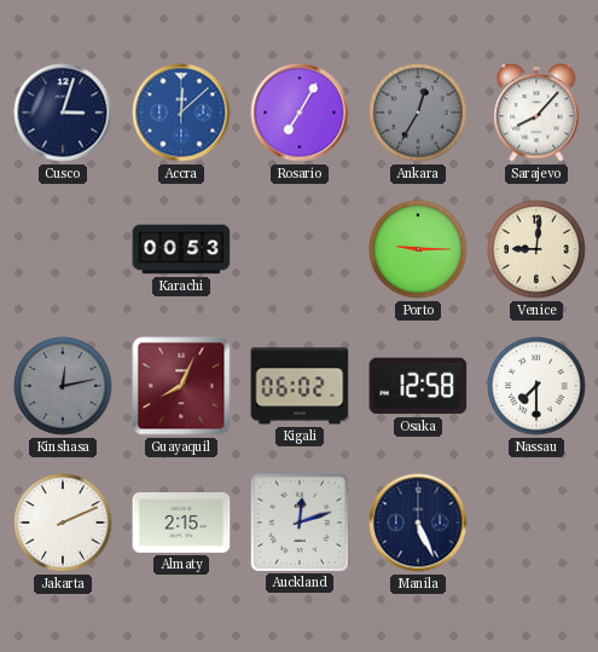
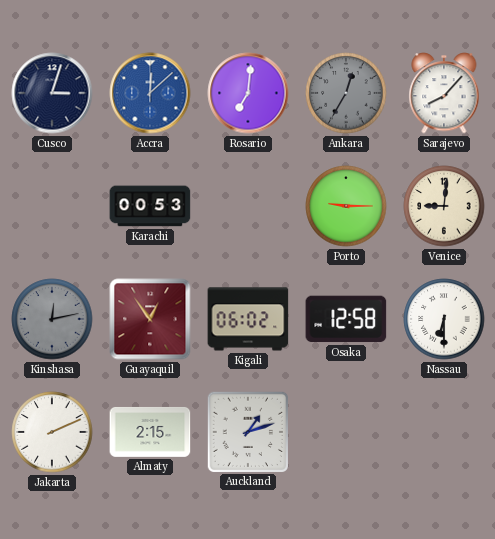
Rosario: 7:05 -> 7:01
Guayaquil: 8:04 -> 12:54
Nassau: 7:30 -> 6:30
Auckland: 12:12 -> 1:12
Manila: 5:26 -> none
